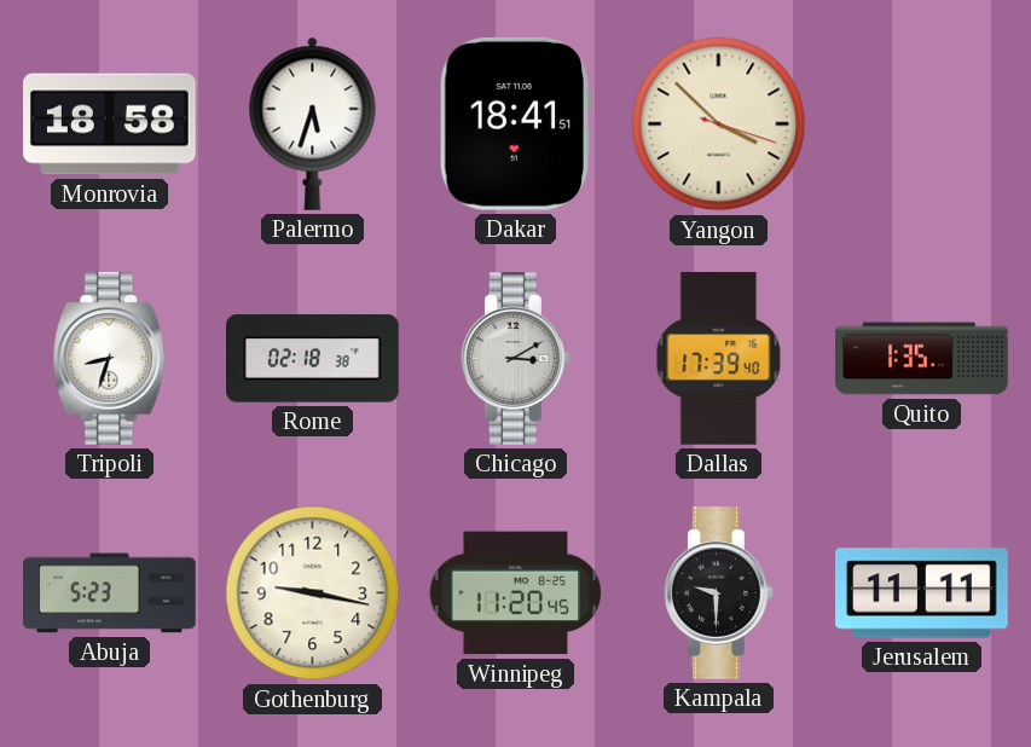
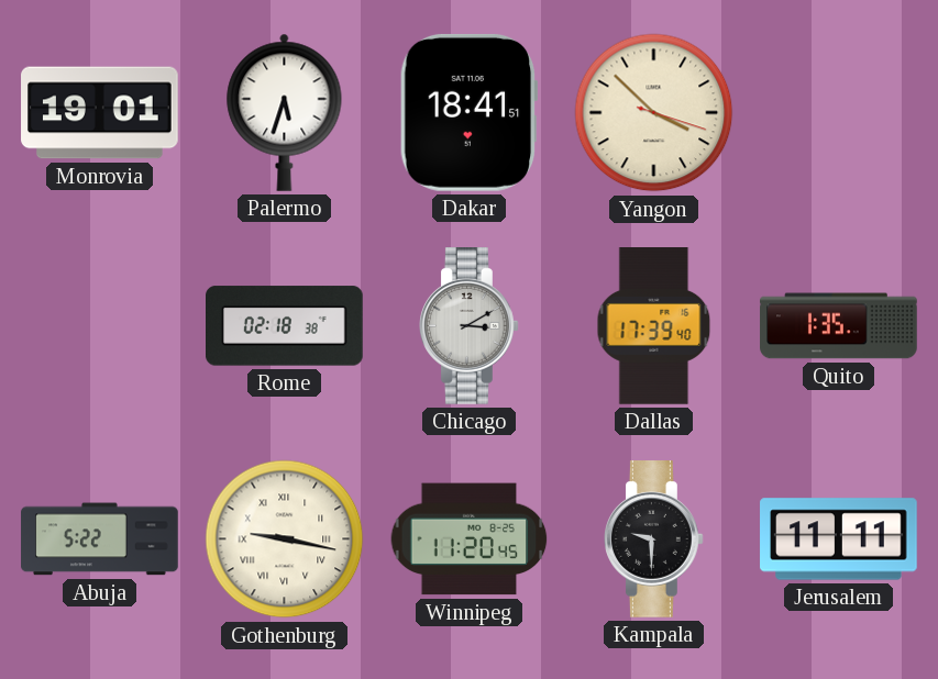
Monrovia: 18:58 -> 19:01
Tripoli: 8:33 -> none
Abuja: 5:23 -> 5:22
Gothenburg numerals: Arabic -> Roman
